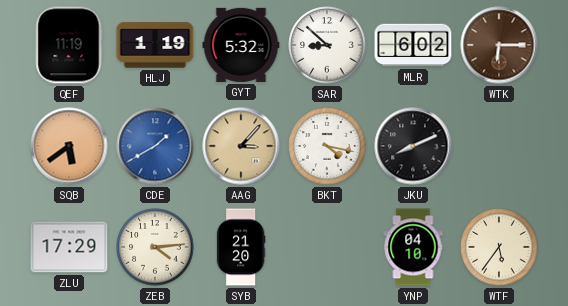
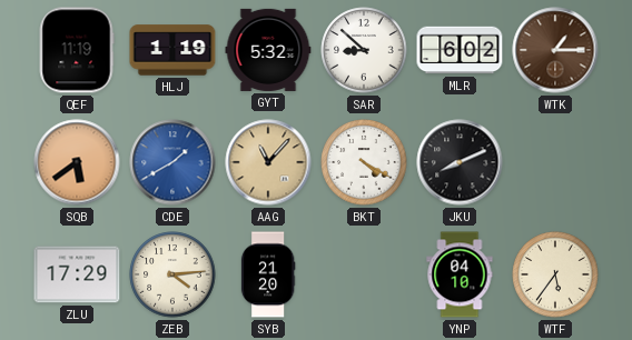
WTK: 6:15 -> 1:15
AAG: 3:07 -> 11:07
BKT: 4:17 -> 4:20
